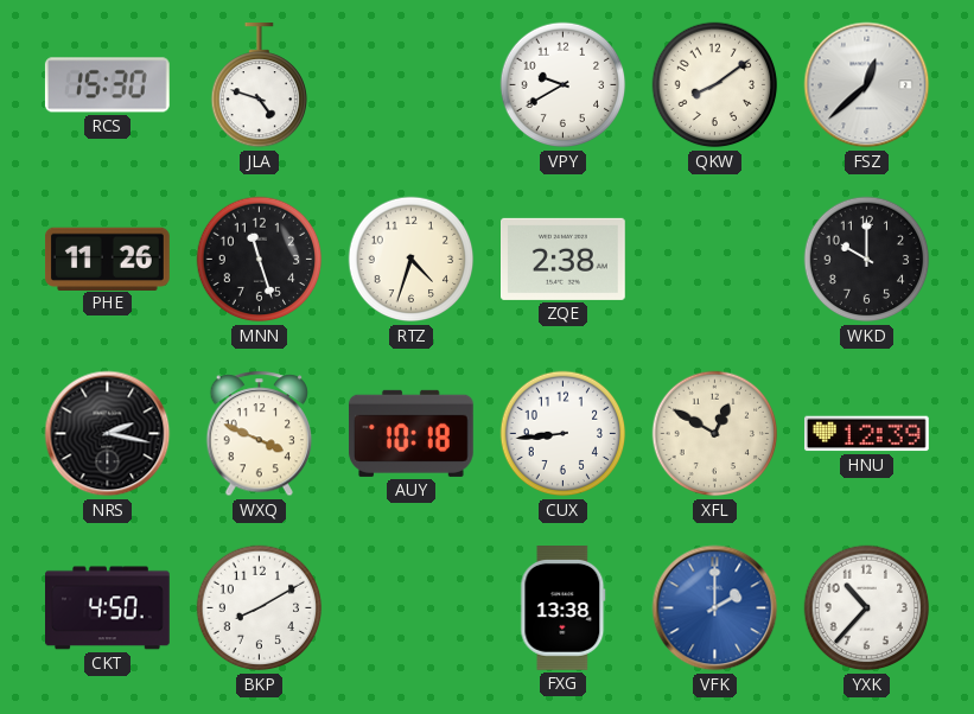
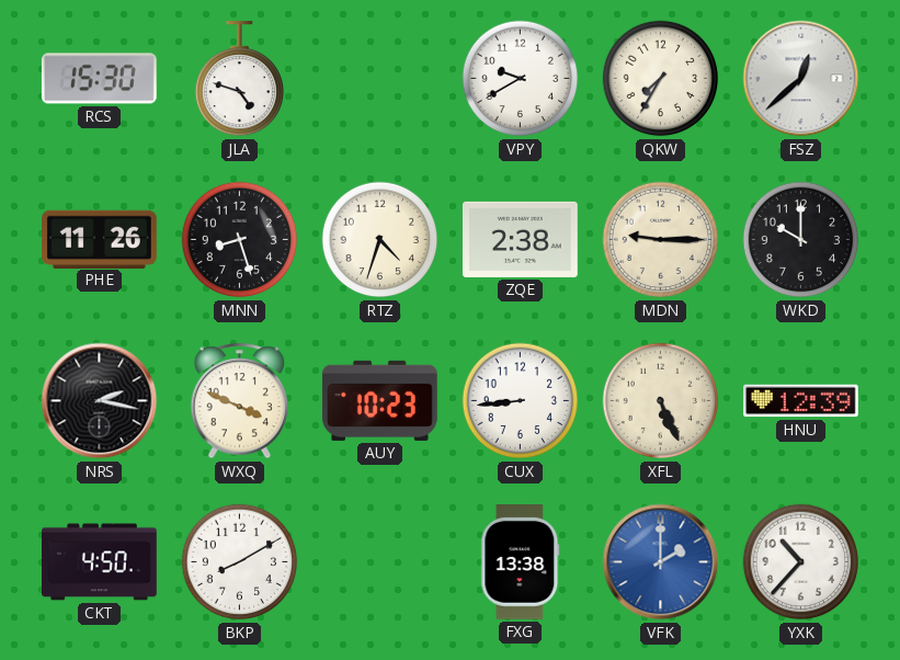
QKW: 8:09 -> 7:35
MNN: 11:27 -> 8:27
MDN: none -> 9:15
AUY: 10:18 -> 10:23
XFL: 12:50 -> 5:26
